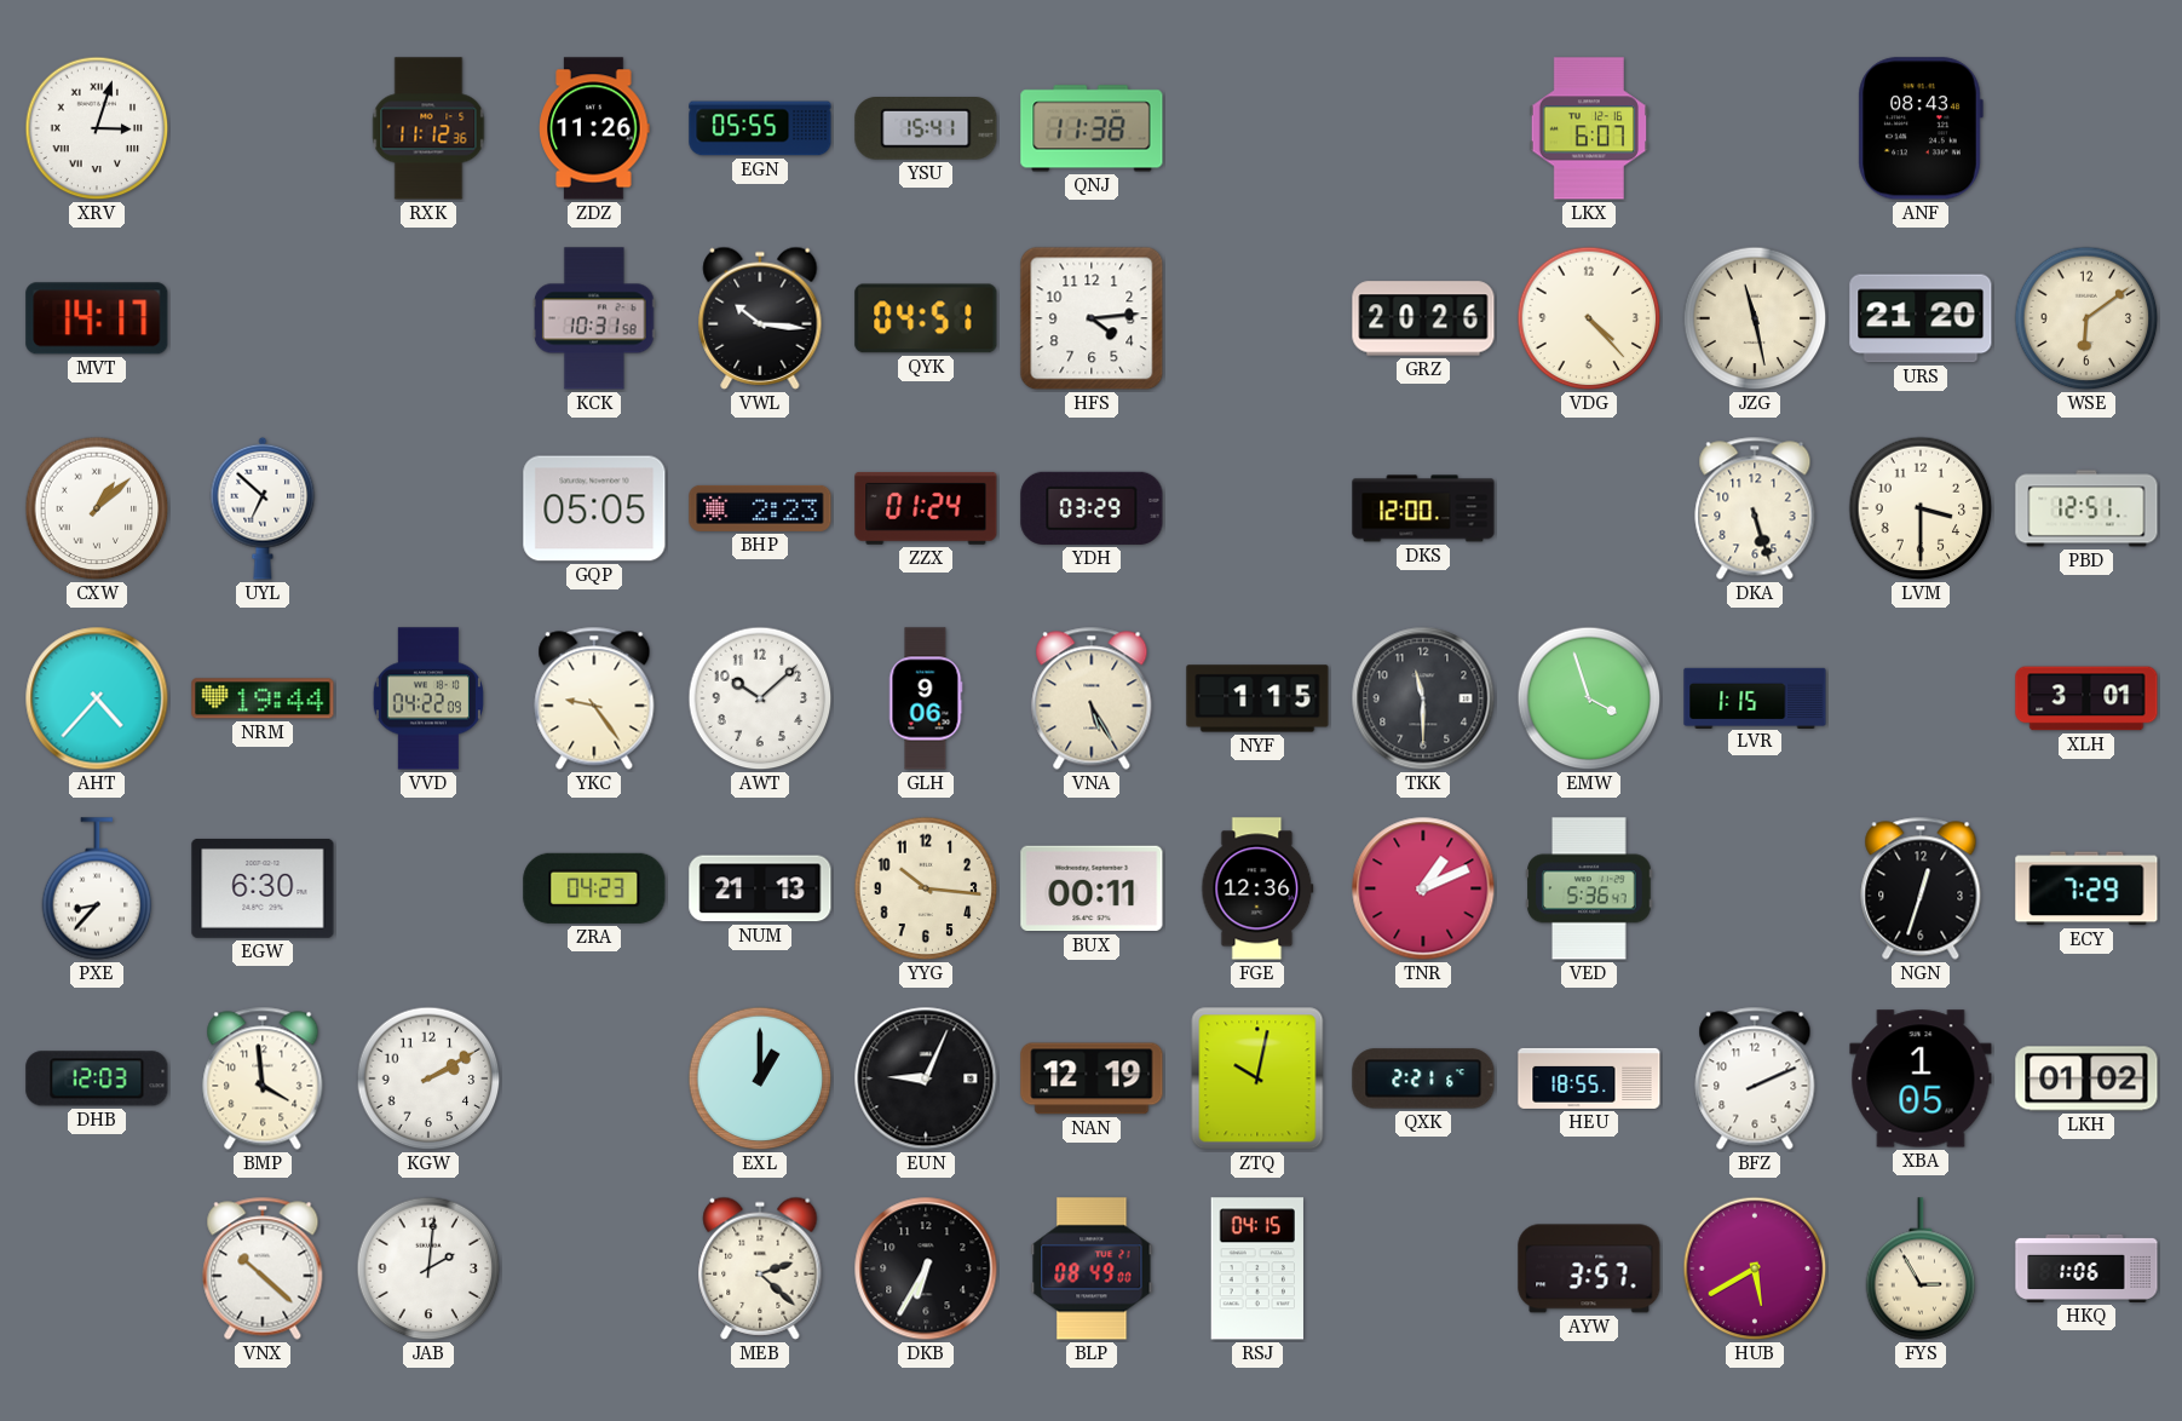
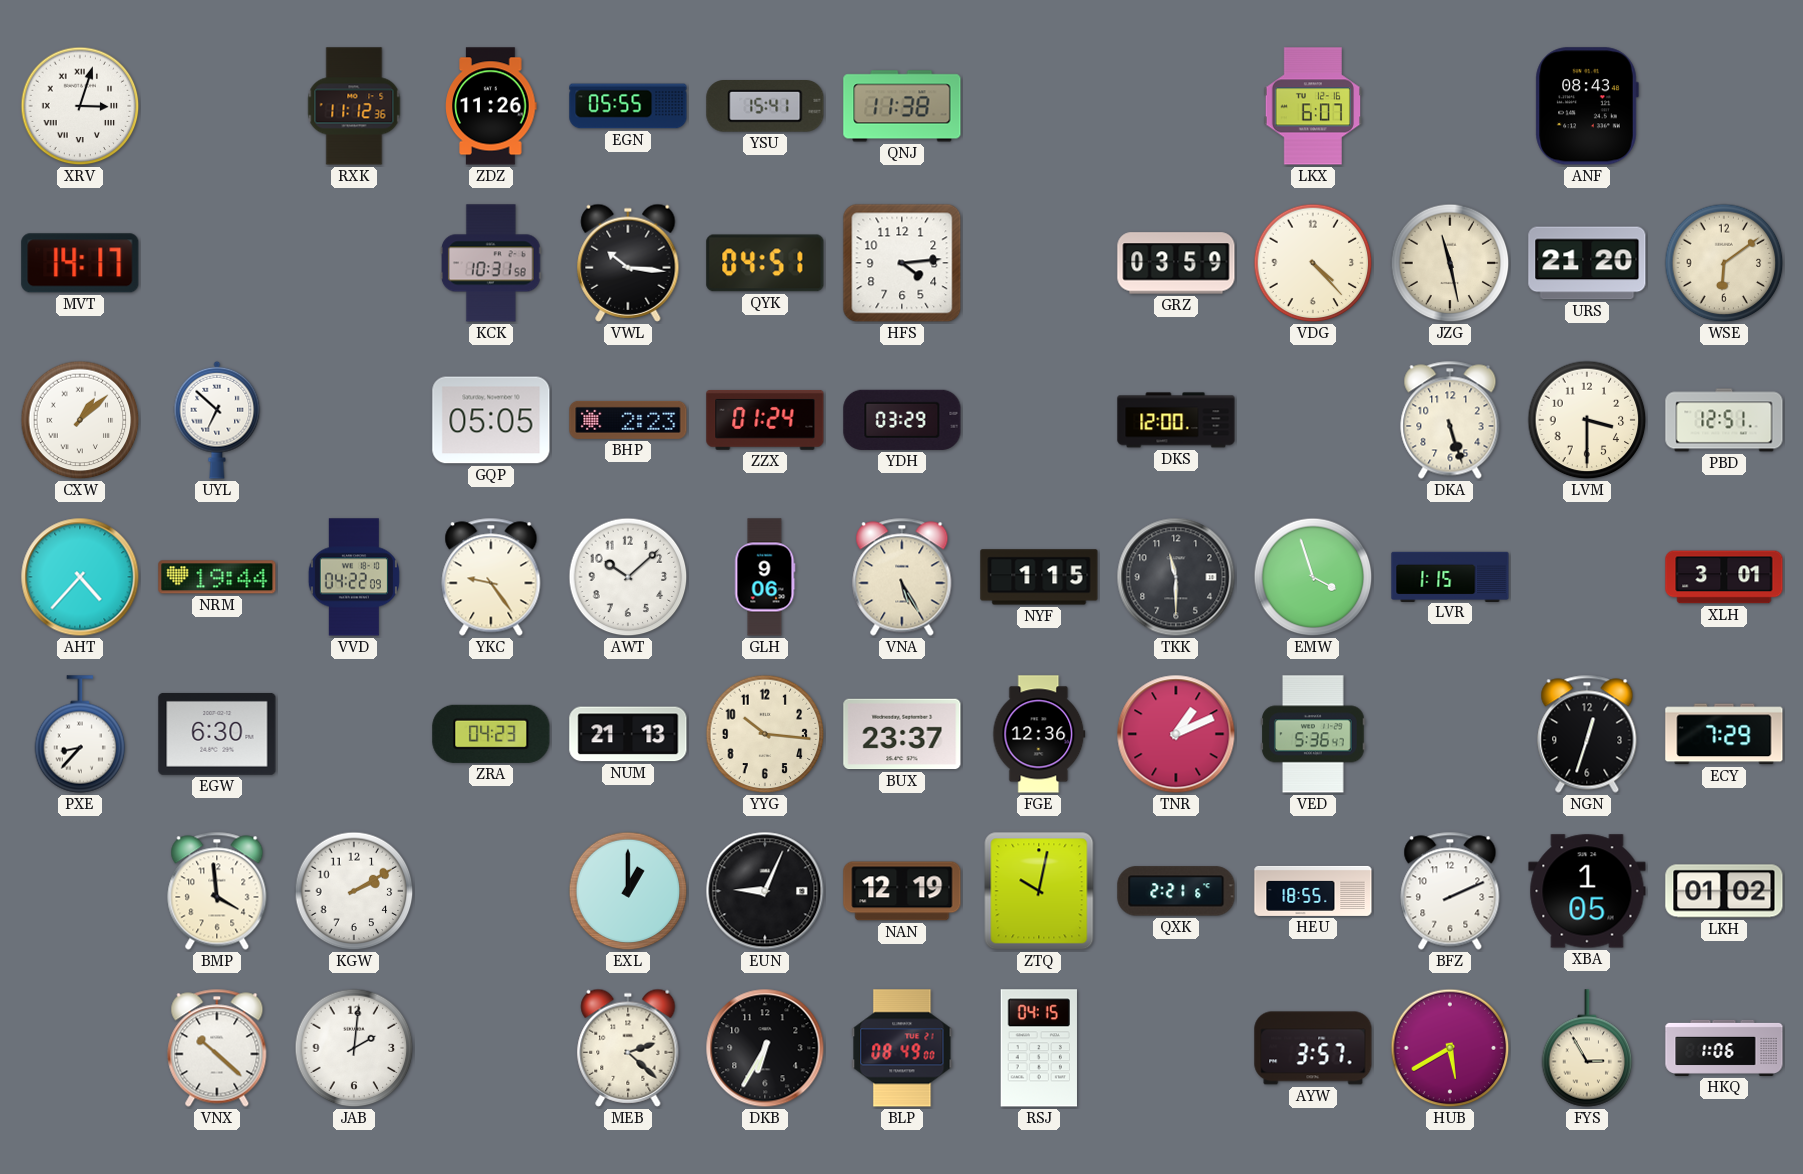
GRZ: 20:26 -> 03:59
BUX: 00:11 -> 23:37
DHB: 12:03 -> none
